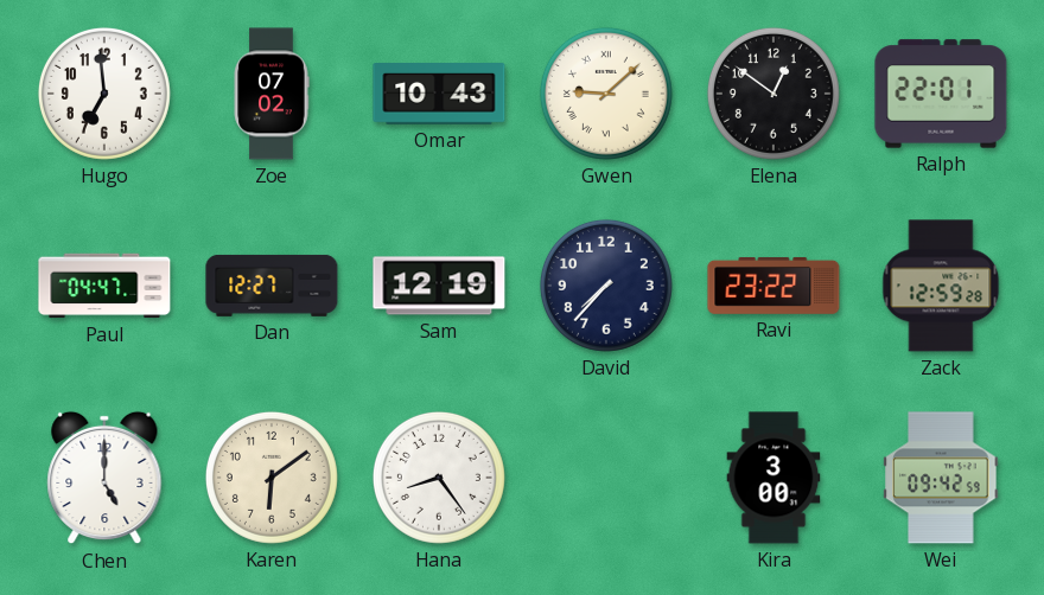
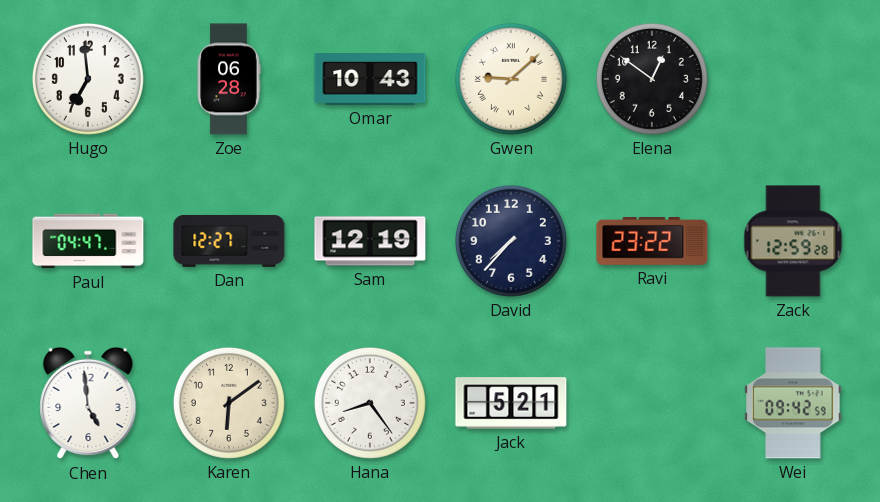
Zoe: 07:02 -> 06:28
Ralph: 22:01 -> none
Chen: 5:00 -> 4:59
Jack: none -> 5:21
Kira: 3:00 -> none
